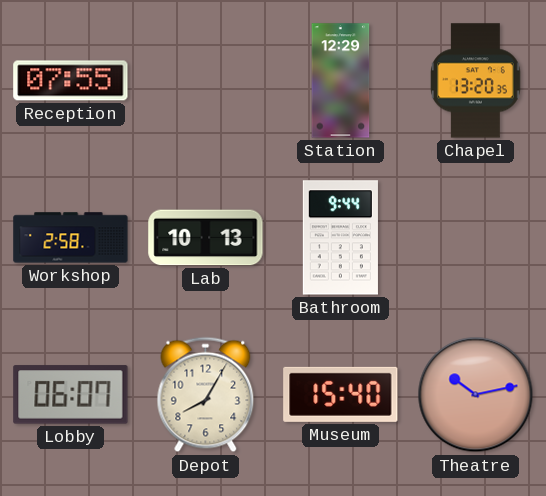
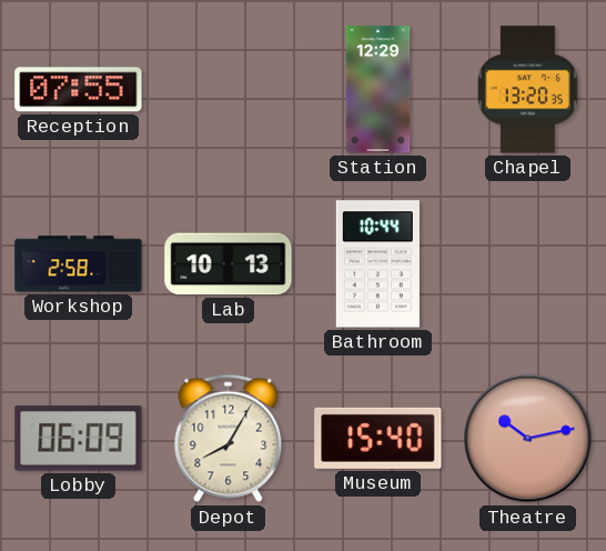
Bathroom: 9:44 -> 10:44
Lobby: 06:07 -> 06:09
